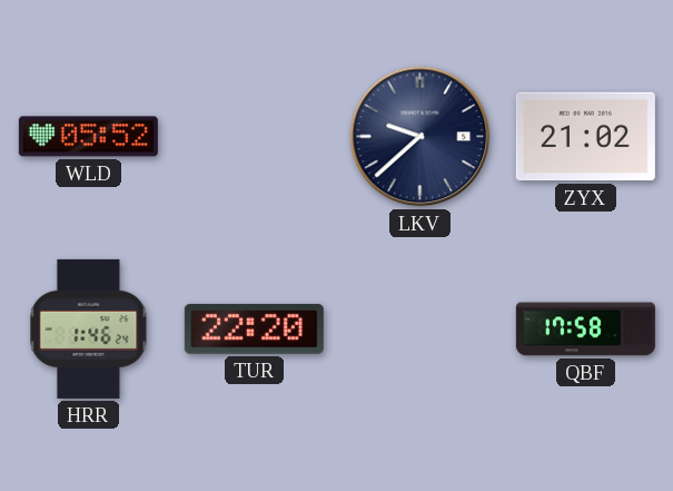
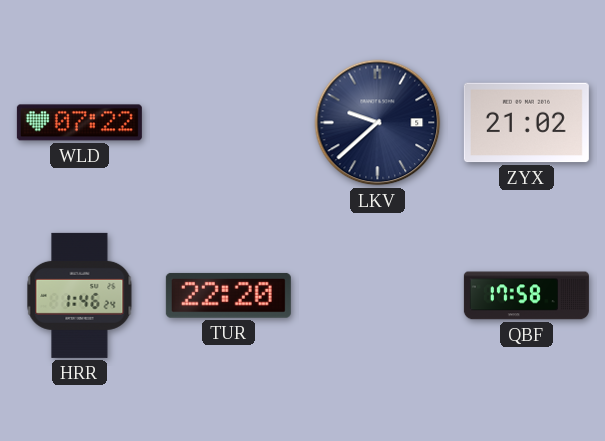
WLD: 05:52 -> 07:22
